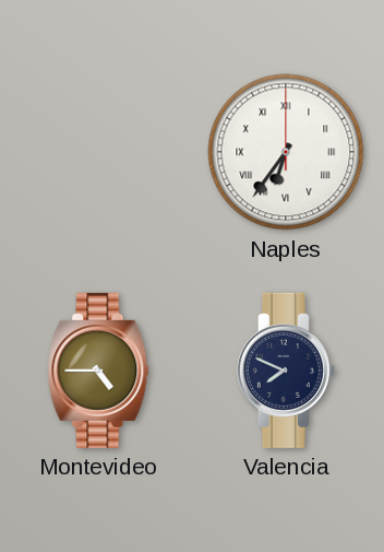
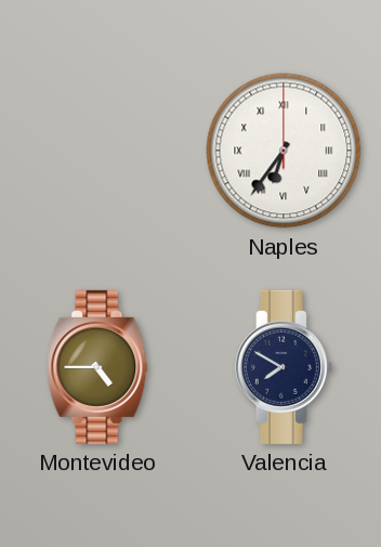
Valencia: 7:49 -> 7:50
